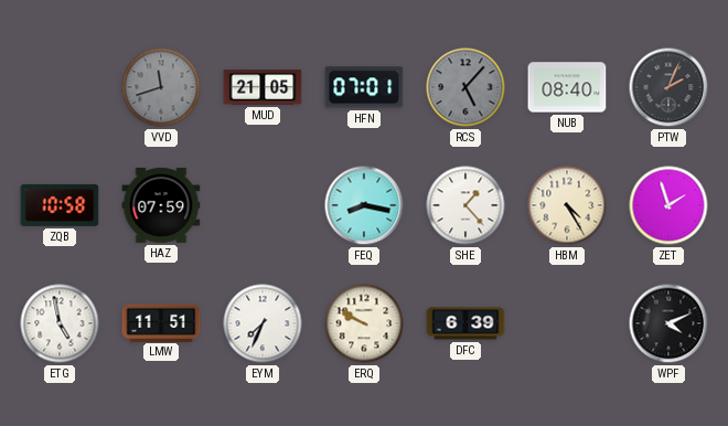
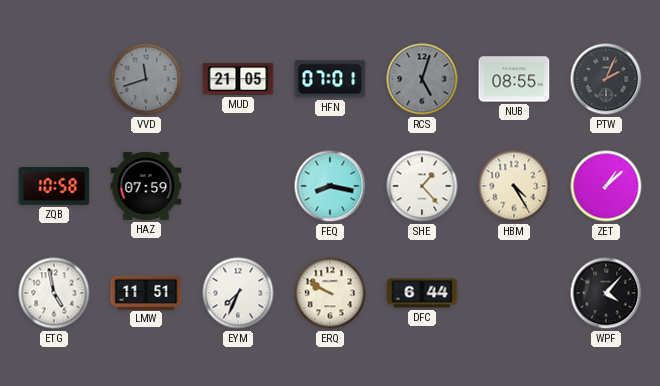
RCS: 5:07 -> 5:03
NUB: 08:40 -> 08:55
ZET: 1:57 -> 1:08
DFC: 6:39 -> 6:44
WPF: 4:11 -> 4:07
